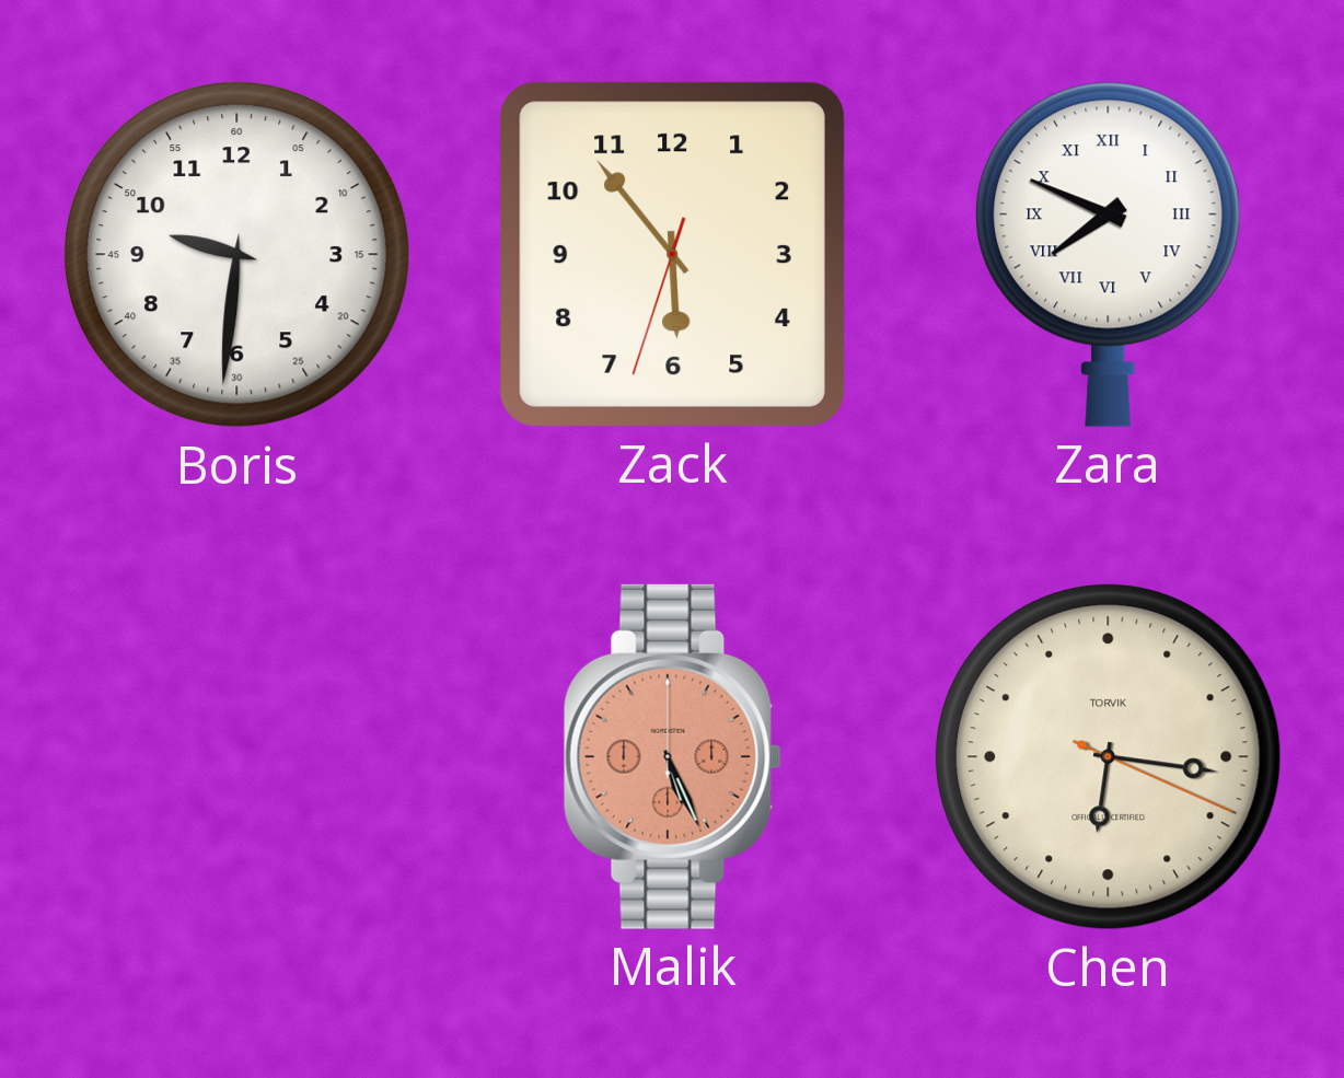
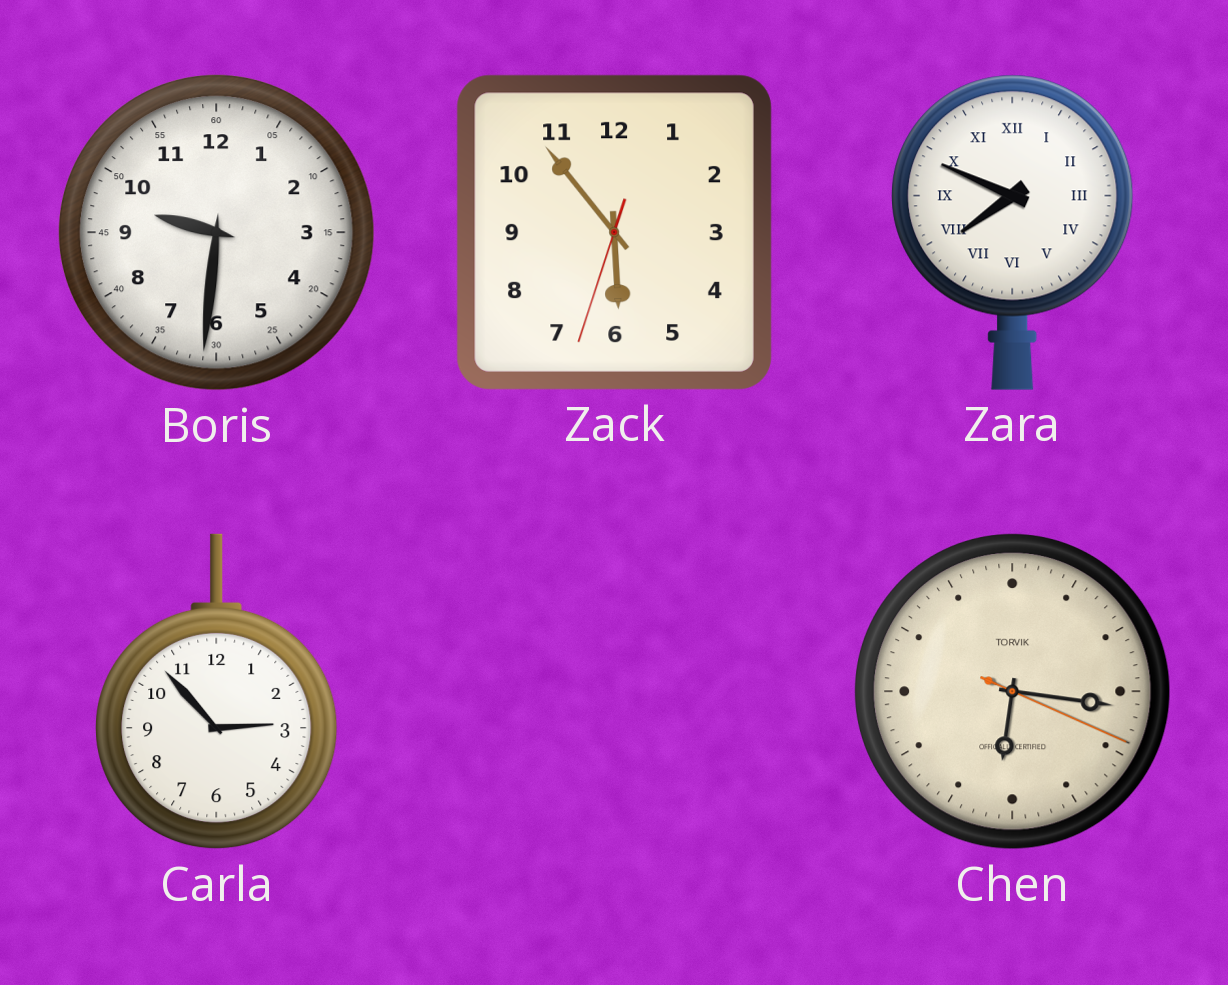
Carla: none -> 2:53
Malik: 5:26 -> none
